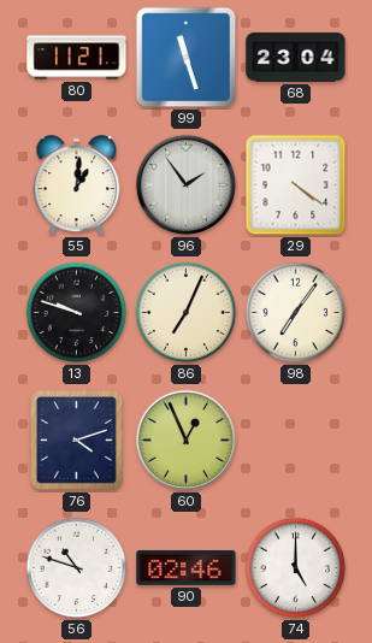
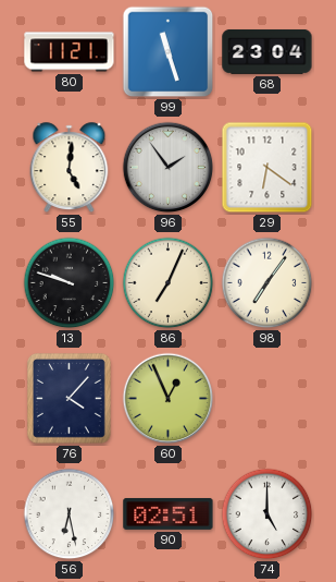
55: 1:01 -> 5:01
29: 4:21 -> 6:21
76: 4:12 -> 4:07
56: 10:48 -> 6:28
90: 02:46 -> 02:51
